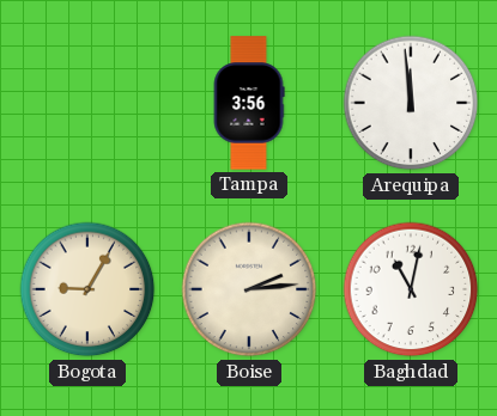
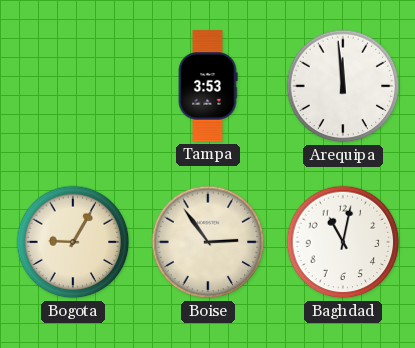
Tampa: 3:56 -> 3:53
Boise: 2:14 -> 2:54
